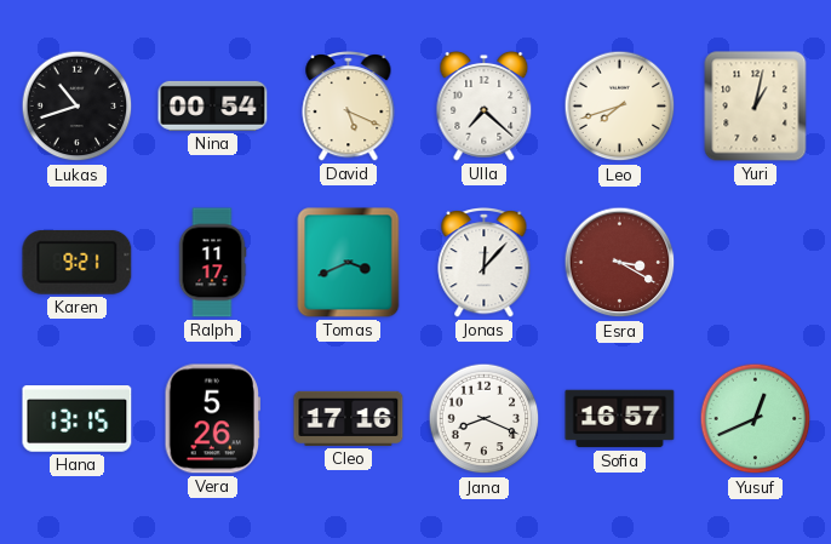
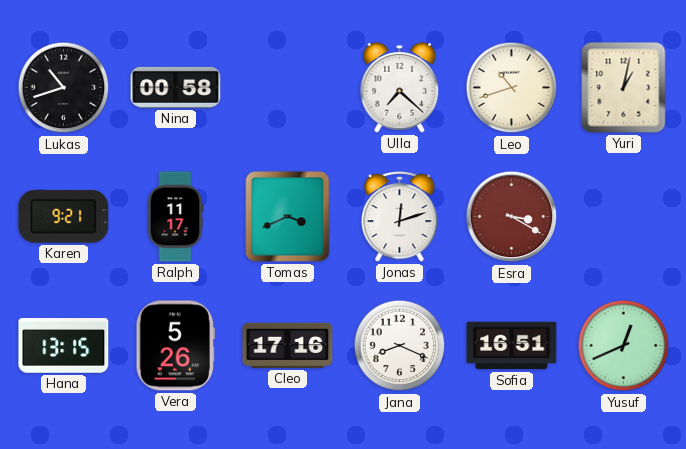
Nina: 00:54 -> 00:58
David: 5:19 -> none
Leo: 7:42 -> 10:42
Jonas: 12:07 -> 12:12
Sofia: 16:57 -> 16:51
